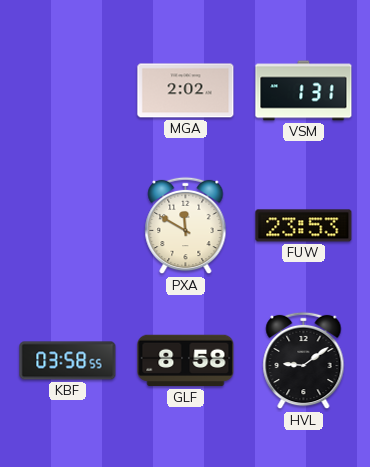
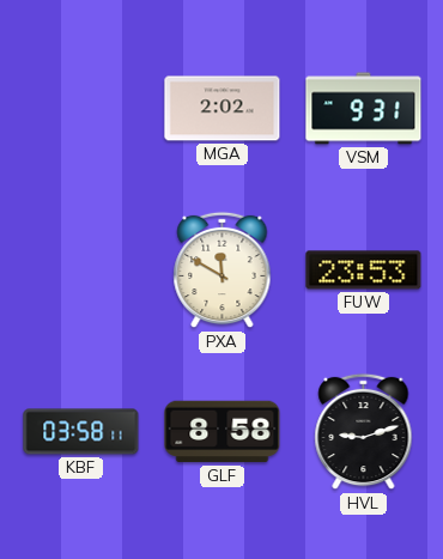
VSM: 1:31 -> 9:31
KBF: 03:58:55 -> 03:58:11
HVL: 9:09 -> 9:12
